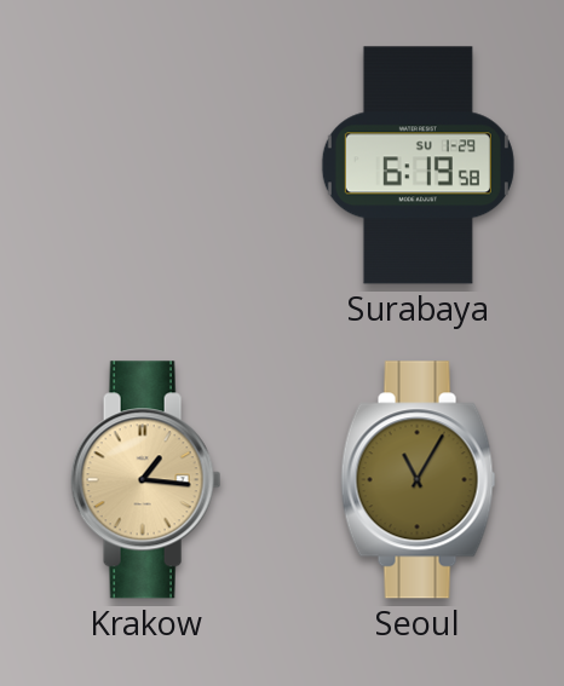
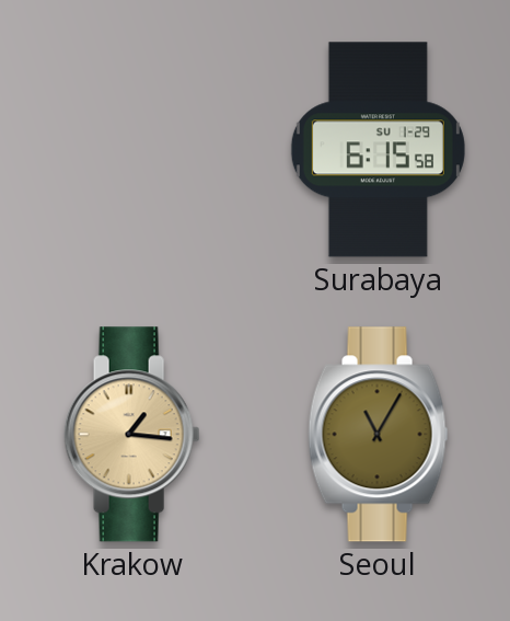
Surabaya: 6:19 -> 6:15
